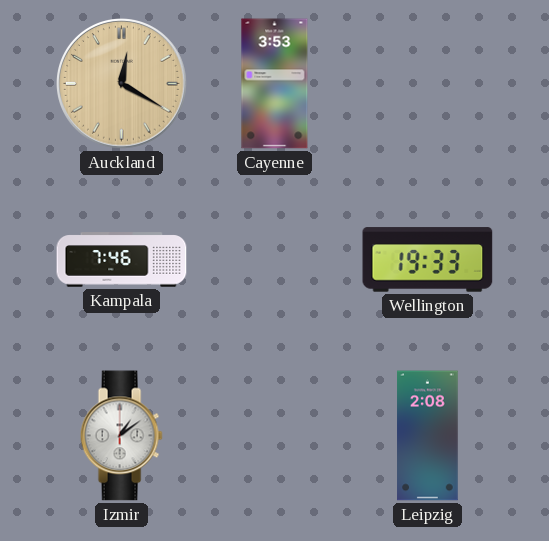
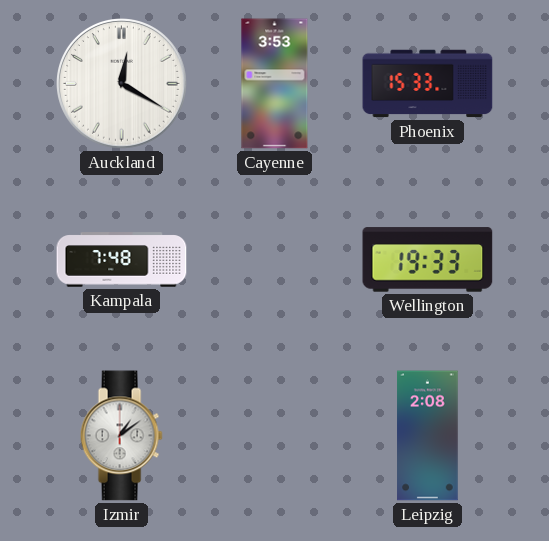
Auckland dial: champagne -> white
Phoenix: none -> 15:33
Kampala: 7:46 -> 7:48
